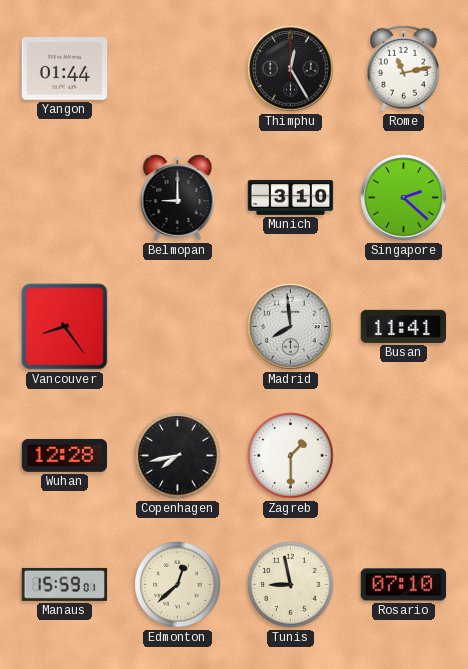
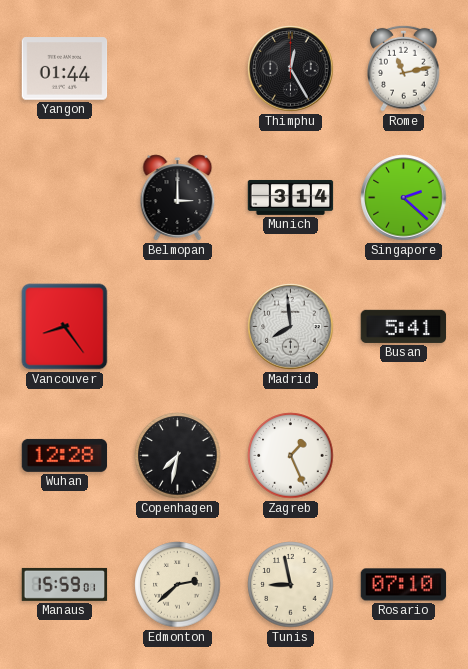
Belmopan: 9:00 -> 3:00
Munich: 3:10 -> 3:14
Busan: 11:41 -> 5:41
Copenhagen: 7:43 -> 7:32
Zagreb: 1:30 -> 1:26
Edmonton: 12:38 -> 2:38
